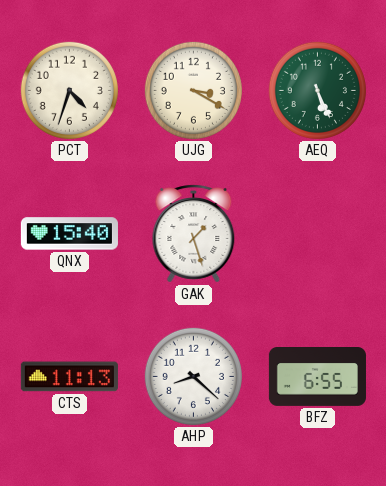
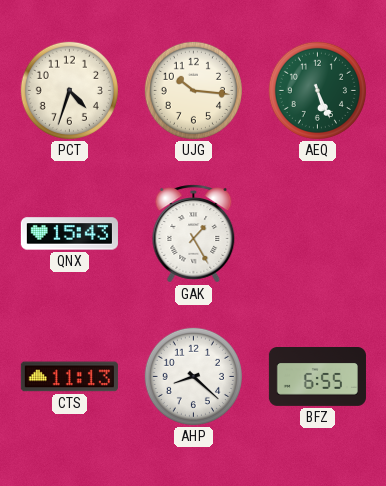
UJG: 3:20 -> 10:16
QNX: 15:40 -> 15:43
GAK: 1:27 -> 1:25
